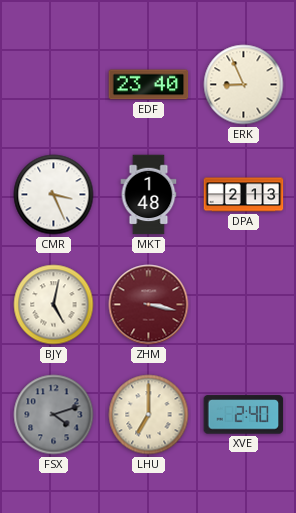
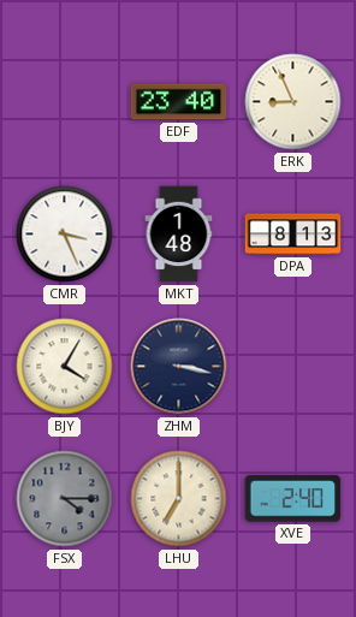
DPA: 2:13 -> 8:13
BJY: 5:02 -> 4:05
ZHM dial: burgundy -> navy
FSX: 4:12 -> 4:15
